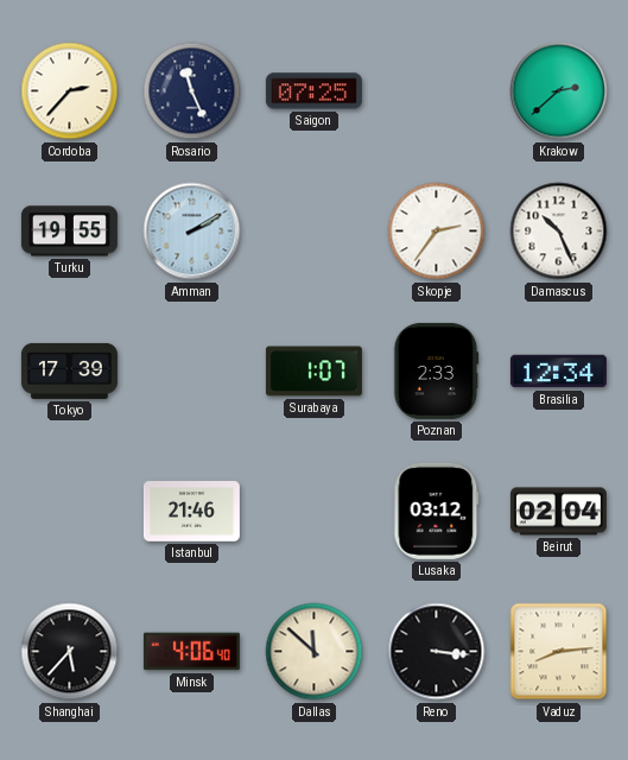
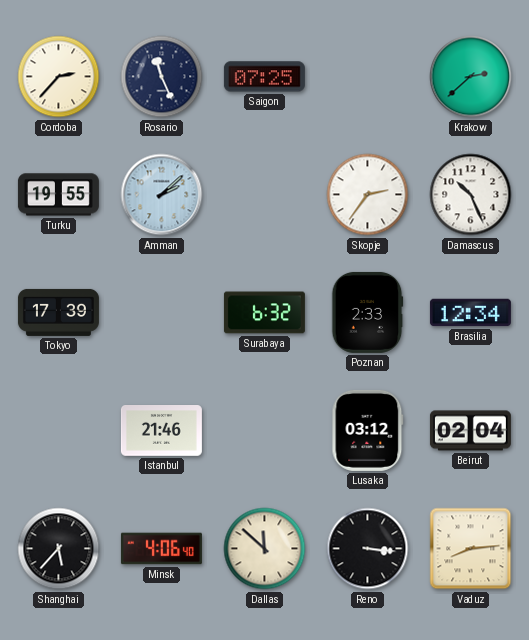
Amman: 2:10 -> 2:08
Surabaya: 1:07 -> 6:32
